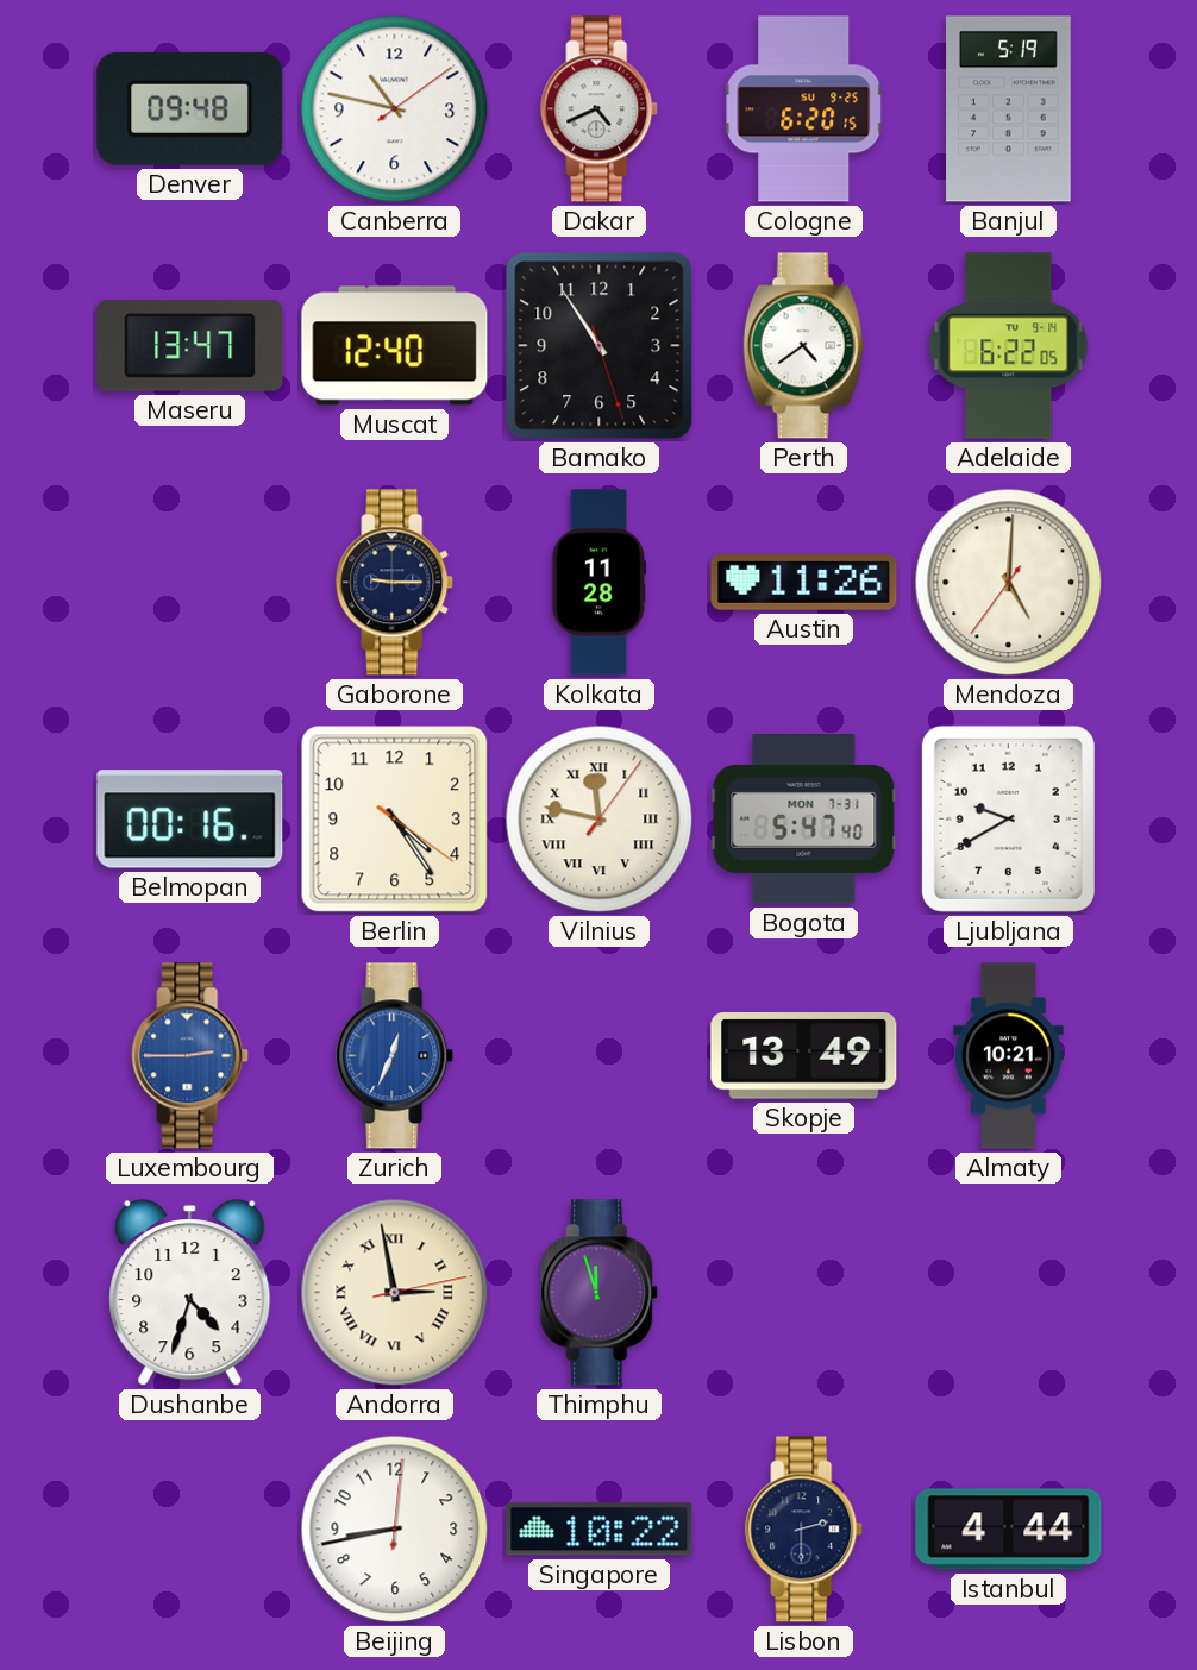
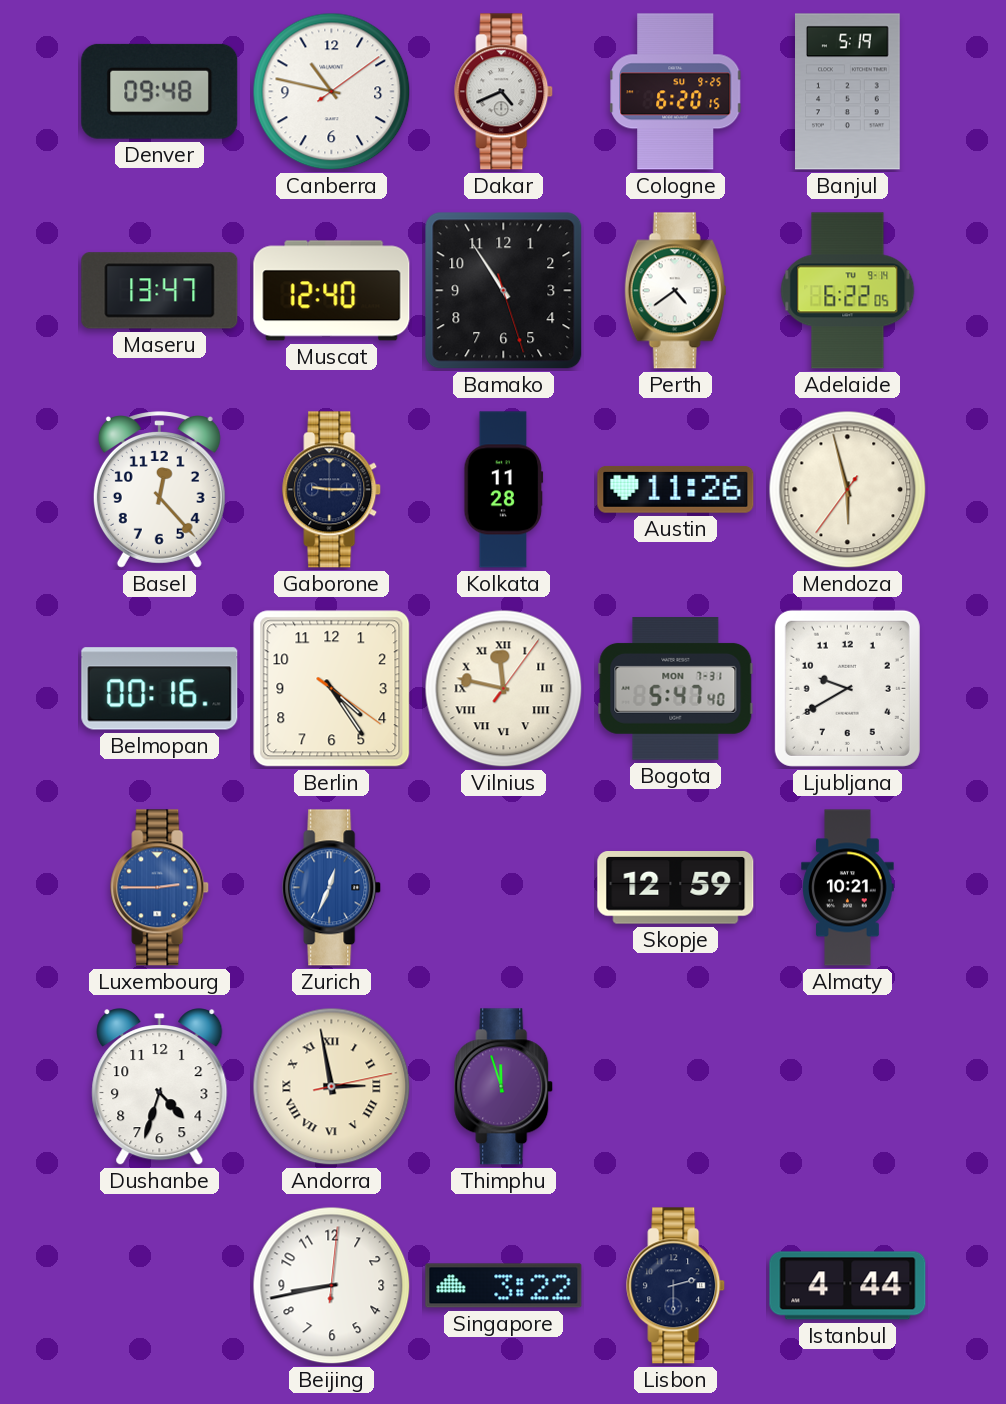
Basel: none -> 12:23
Mendoza: 5:00 -> 5:57
Skopje: 13:49 -> 12:59
Singapore: 10:22 -> 3:22
